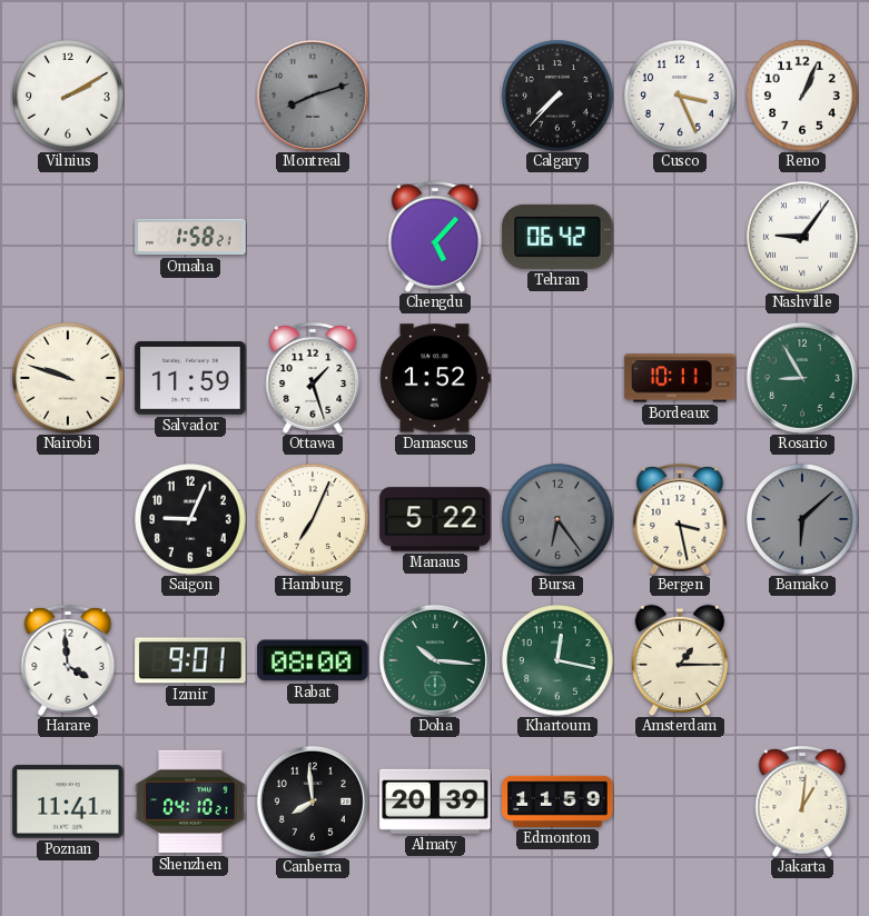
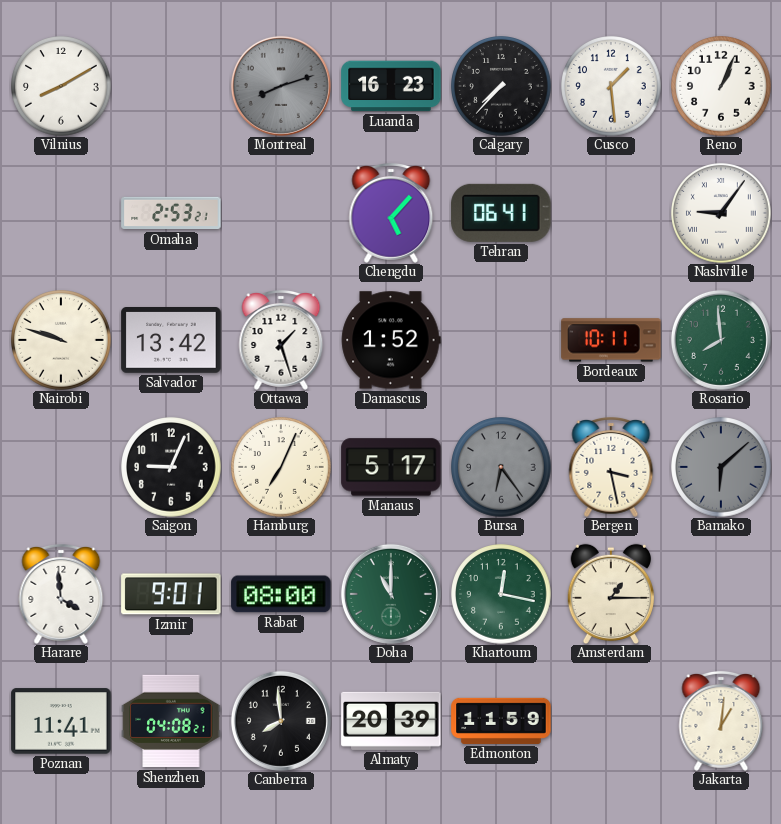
Vilnius: 2:10 -> 8:10
Luanda: none -> 16:23
Cusco: 3:26 -> 1:29
Omaha: 1:58 -> 2:53
Tehran: 06:42 -> 06:41
Salvador: 11:59 -> 13:42
Rosario: 8:55 -> 7:59
Manaus: 5:22 -> 5:17
Doha: 10:16 -> 11:00
Shenzhen: 04:10 -> 04:08
